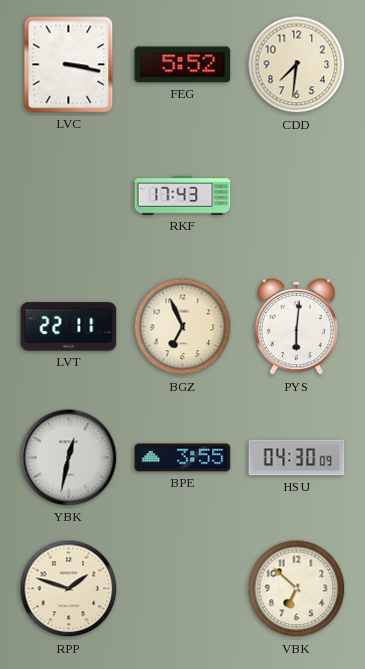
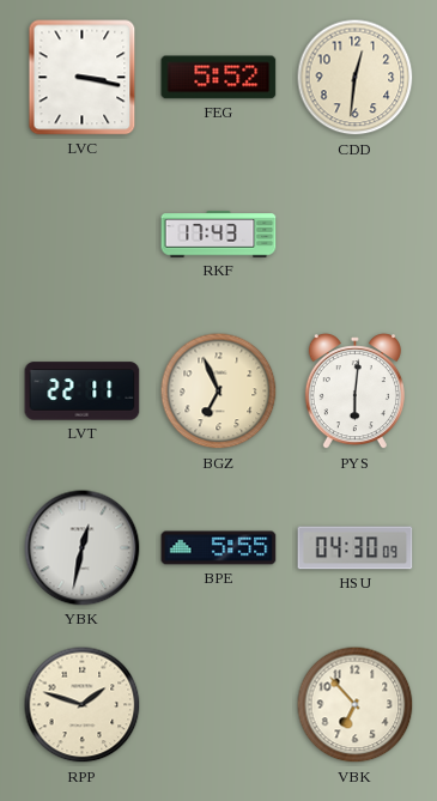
CDD: 7:31 -> 12:31
BPE: 3:55 -> 5:55
VBK: 6:52 -> 6:53
